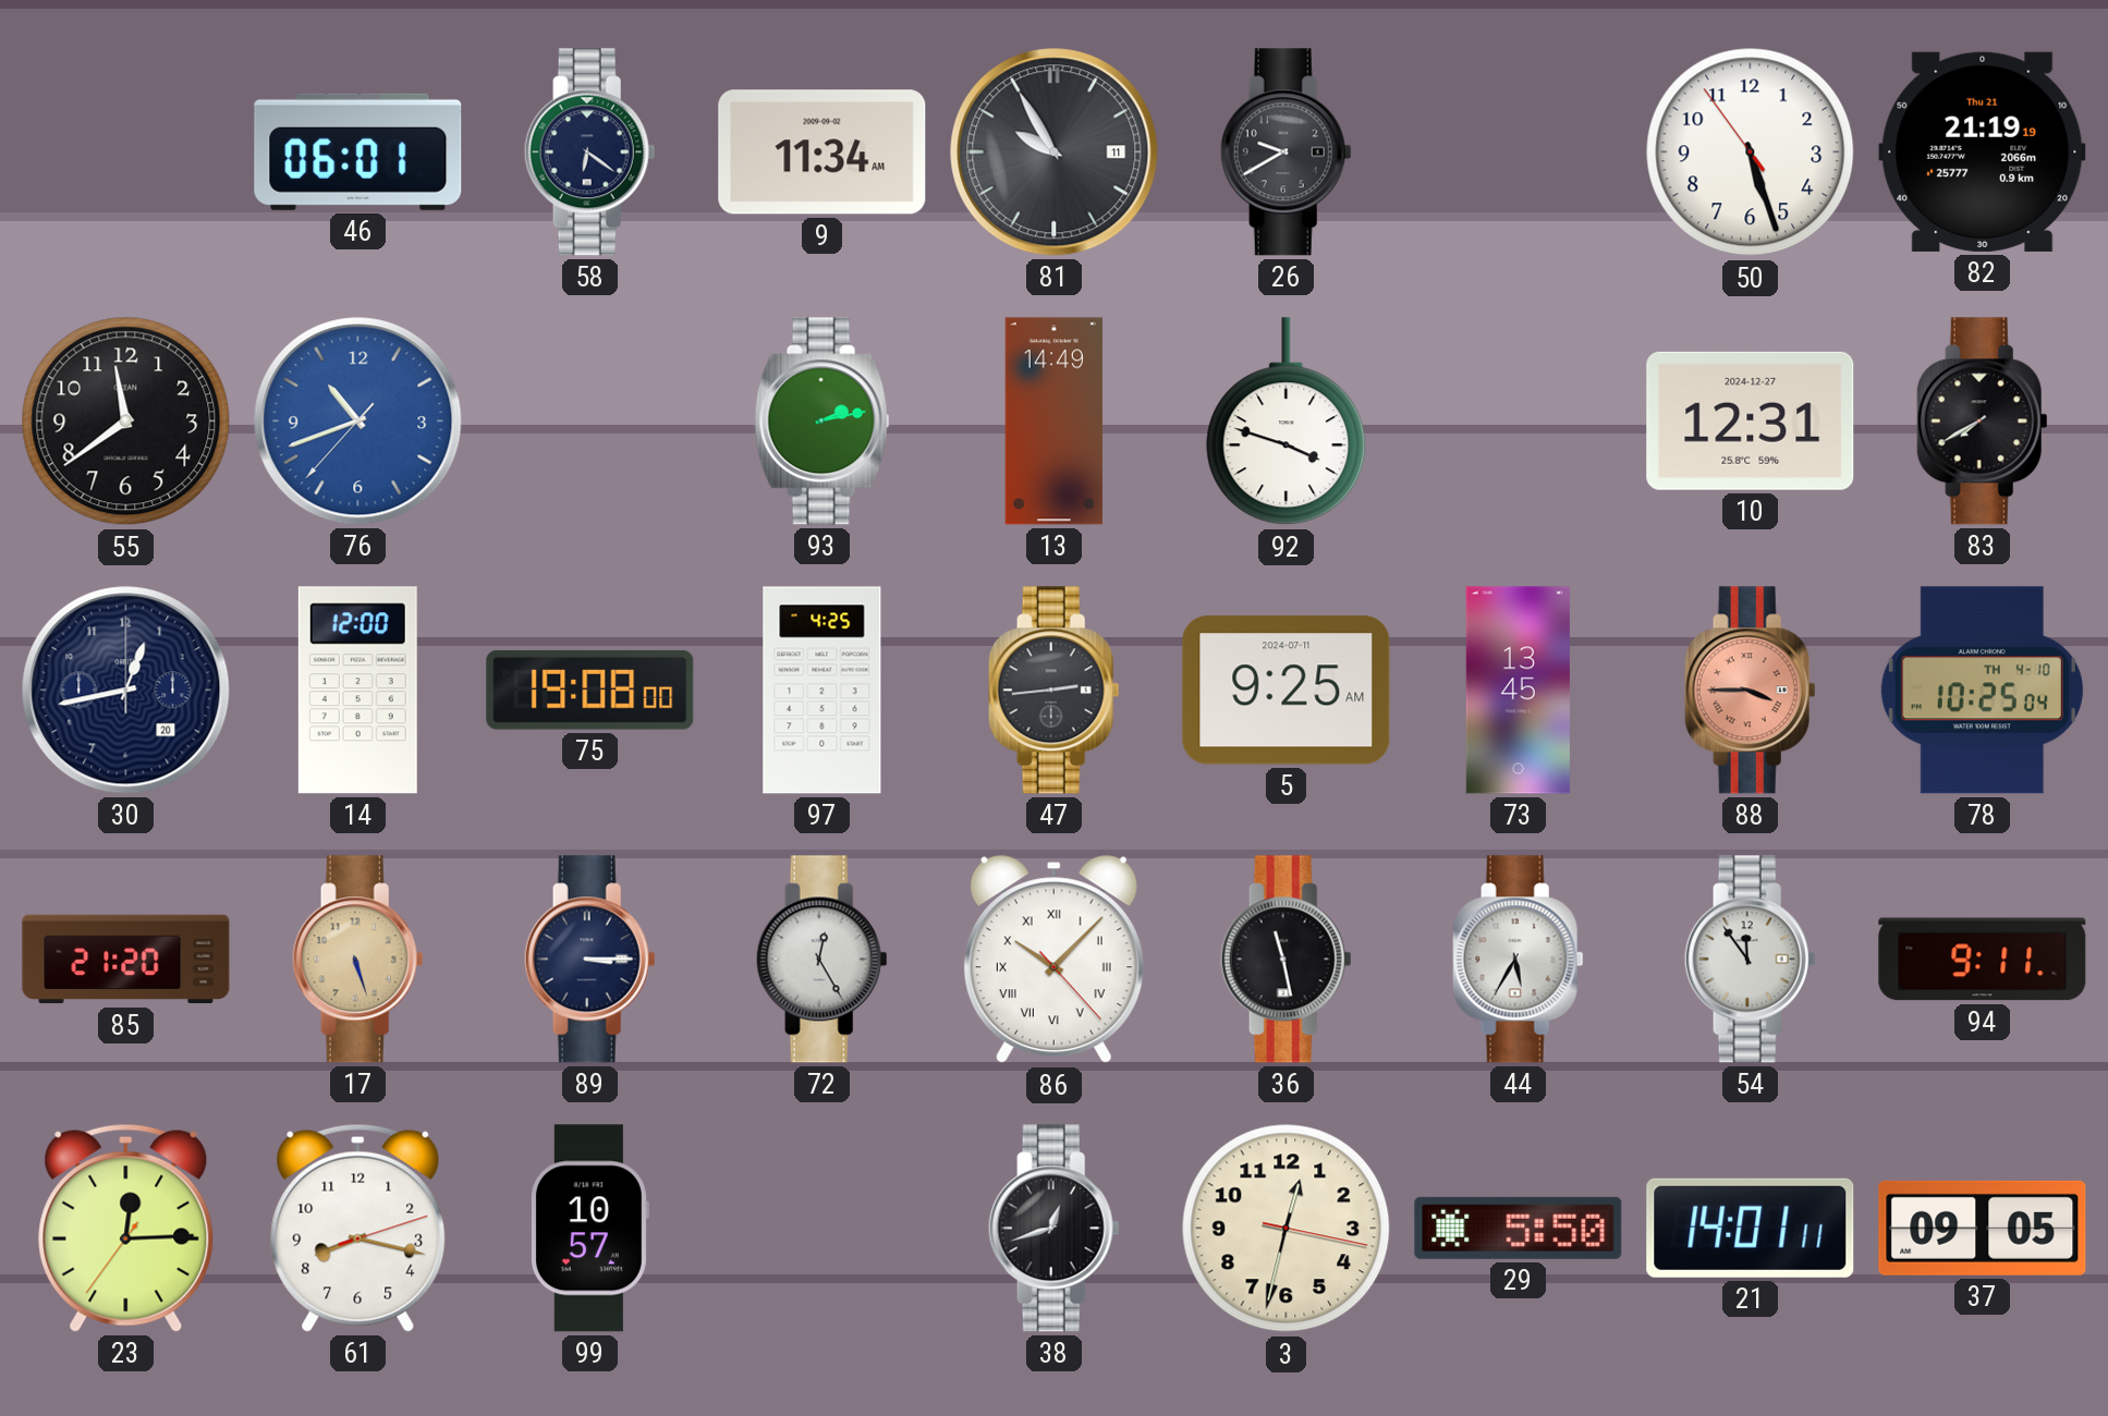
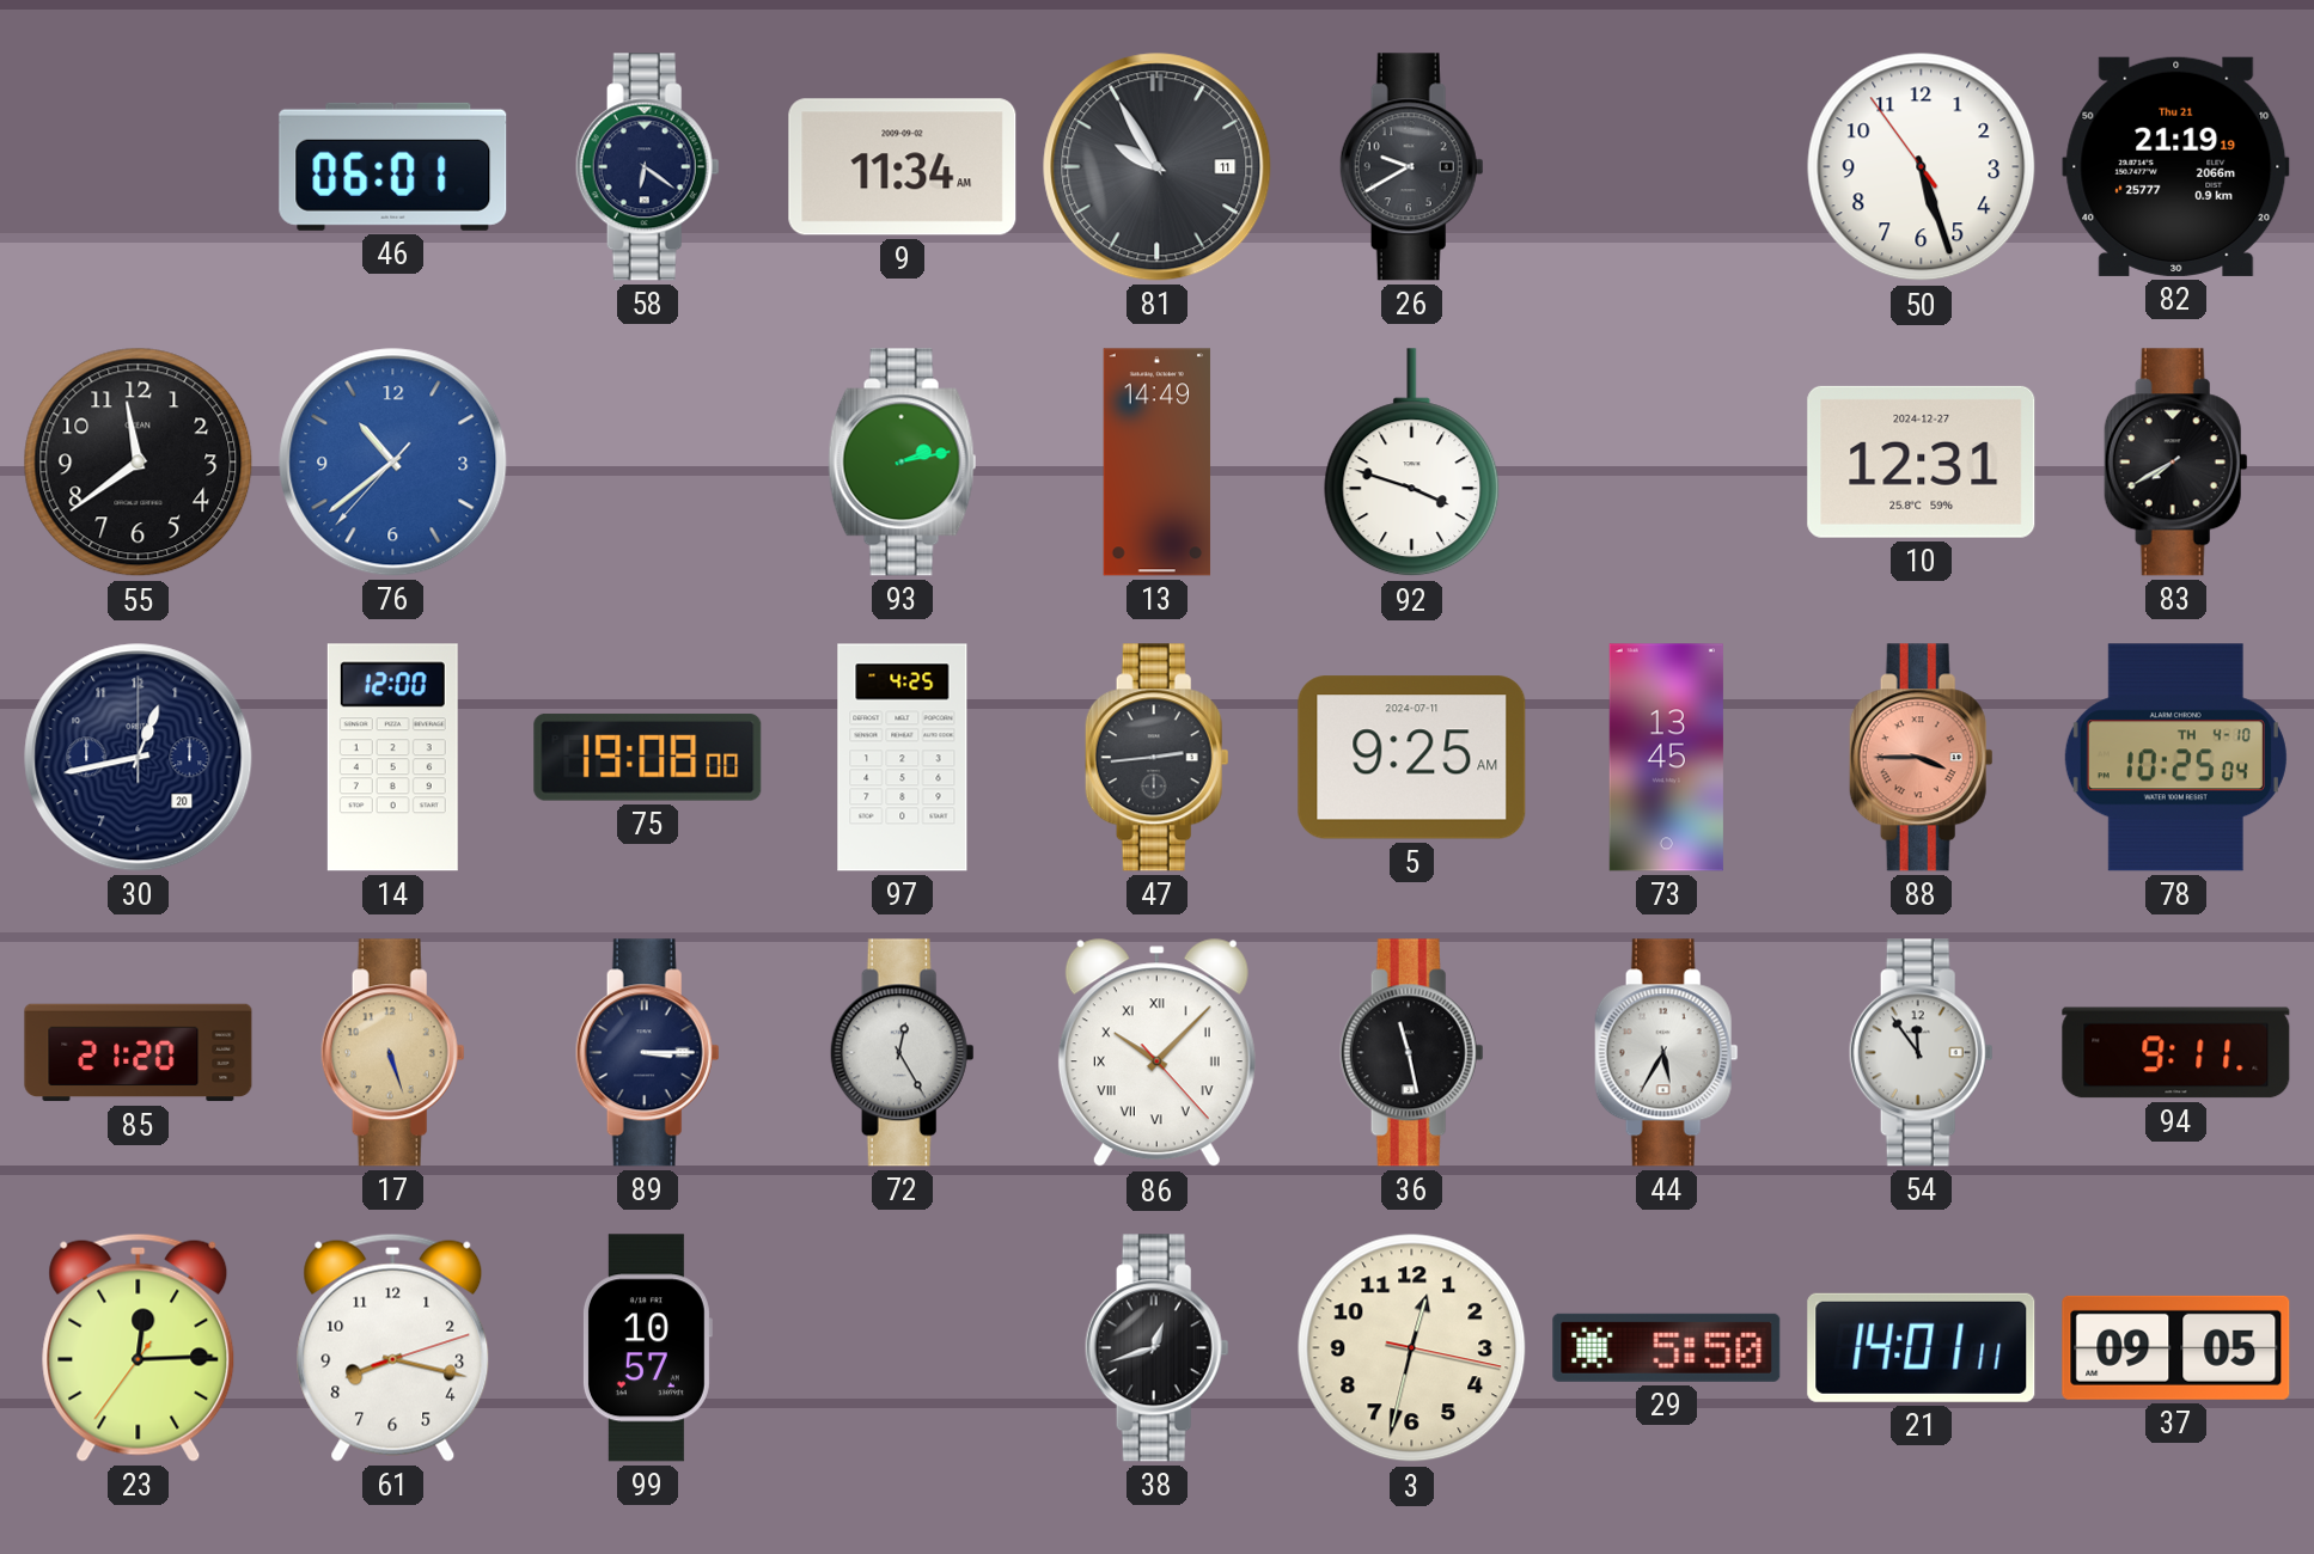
76: 10:41 -> 10:38
